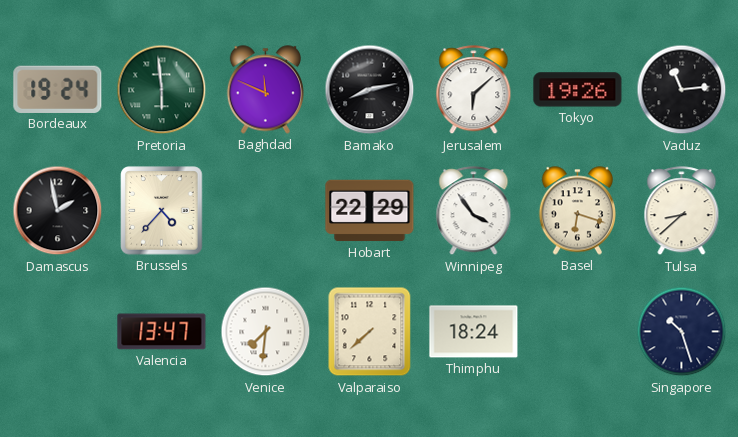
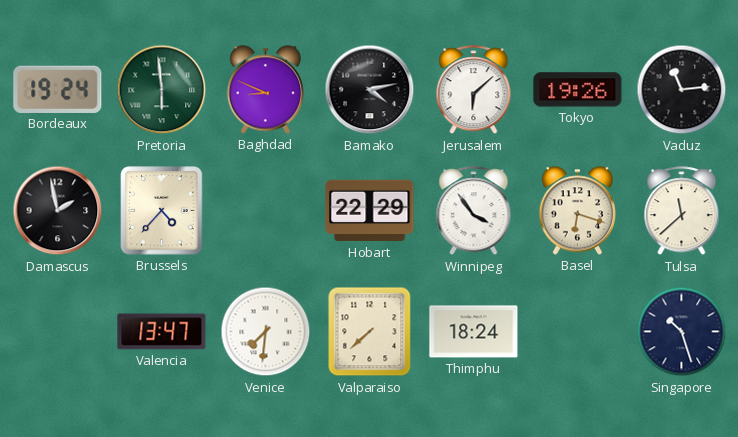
Baghdad: 11:49 -> 8:49
Bamako: 8:13 -> 4:13
Tulsa: 8:38 -> 11:38
